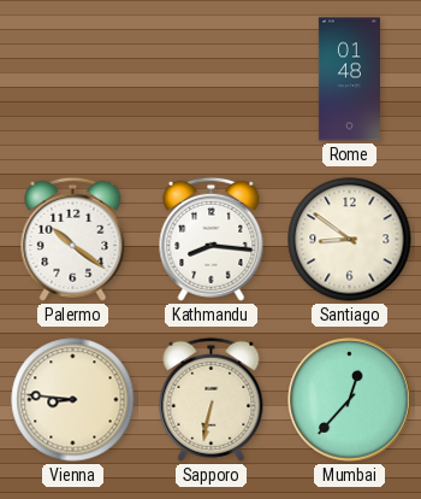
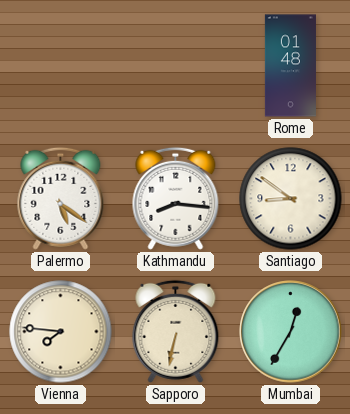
Palermo: 10:21 -> 5:21
Vienna: 8:46 -> 7:46
Mumbai: 12:37 -> 12:35
